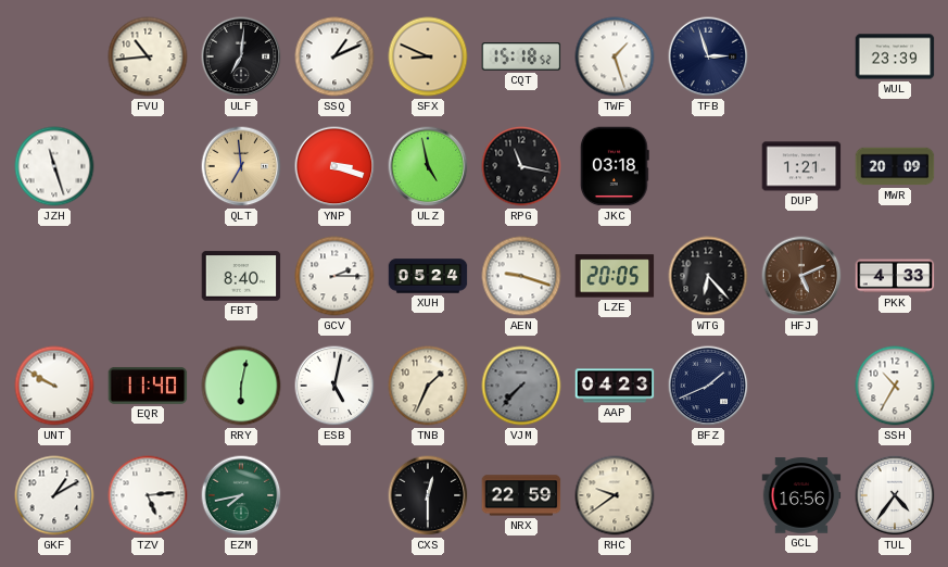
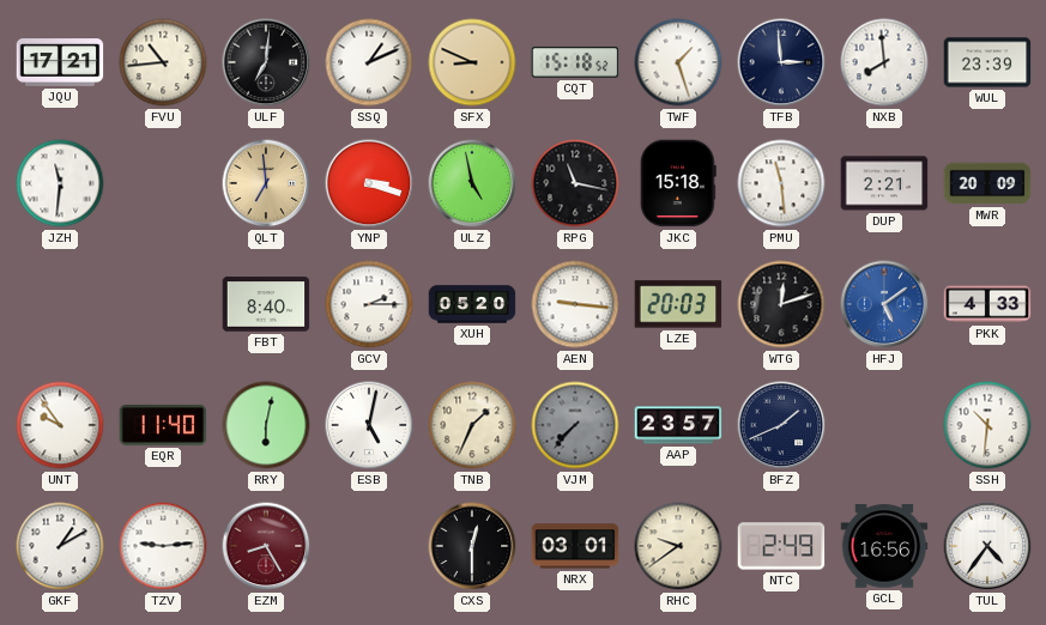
JQU: none -> 17:21
TFB: 2:57 -> 2:59
NXB: none -> 7:59
JZH: 11:27 -> 11:31
JKC: 03:18 -> 15:18
PMU: none -> 11:29
DUP: 1:21 -> 2:21
XUH: 05:24 -> 05:20
AEN: 9:18 -> 9:16
LZE: 20:05 -> 20:03
WTG: 6:23 -> 12:12
HFJ: 5:11 -> 5:09
HFJ dial: brown -> blue
UNT: 9:50 -> 9:54
AAP: 04:23 -> 23:57
SSH: 10:35 -> 10:31
TZV: 5:14 -> 9:14
EZM: 7:43 -> 8:25
EZM dial: green -> burgundy
NRX: 22:59 -> 03:01
NTC: none -> 2:49
